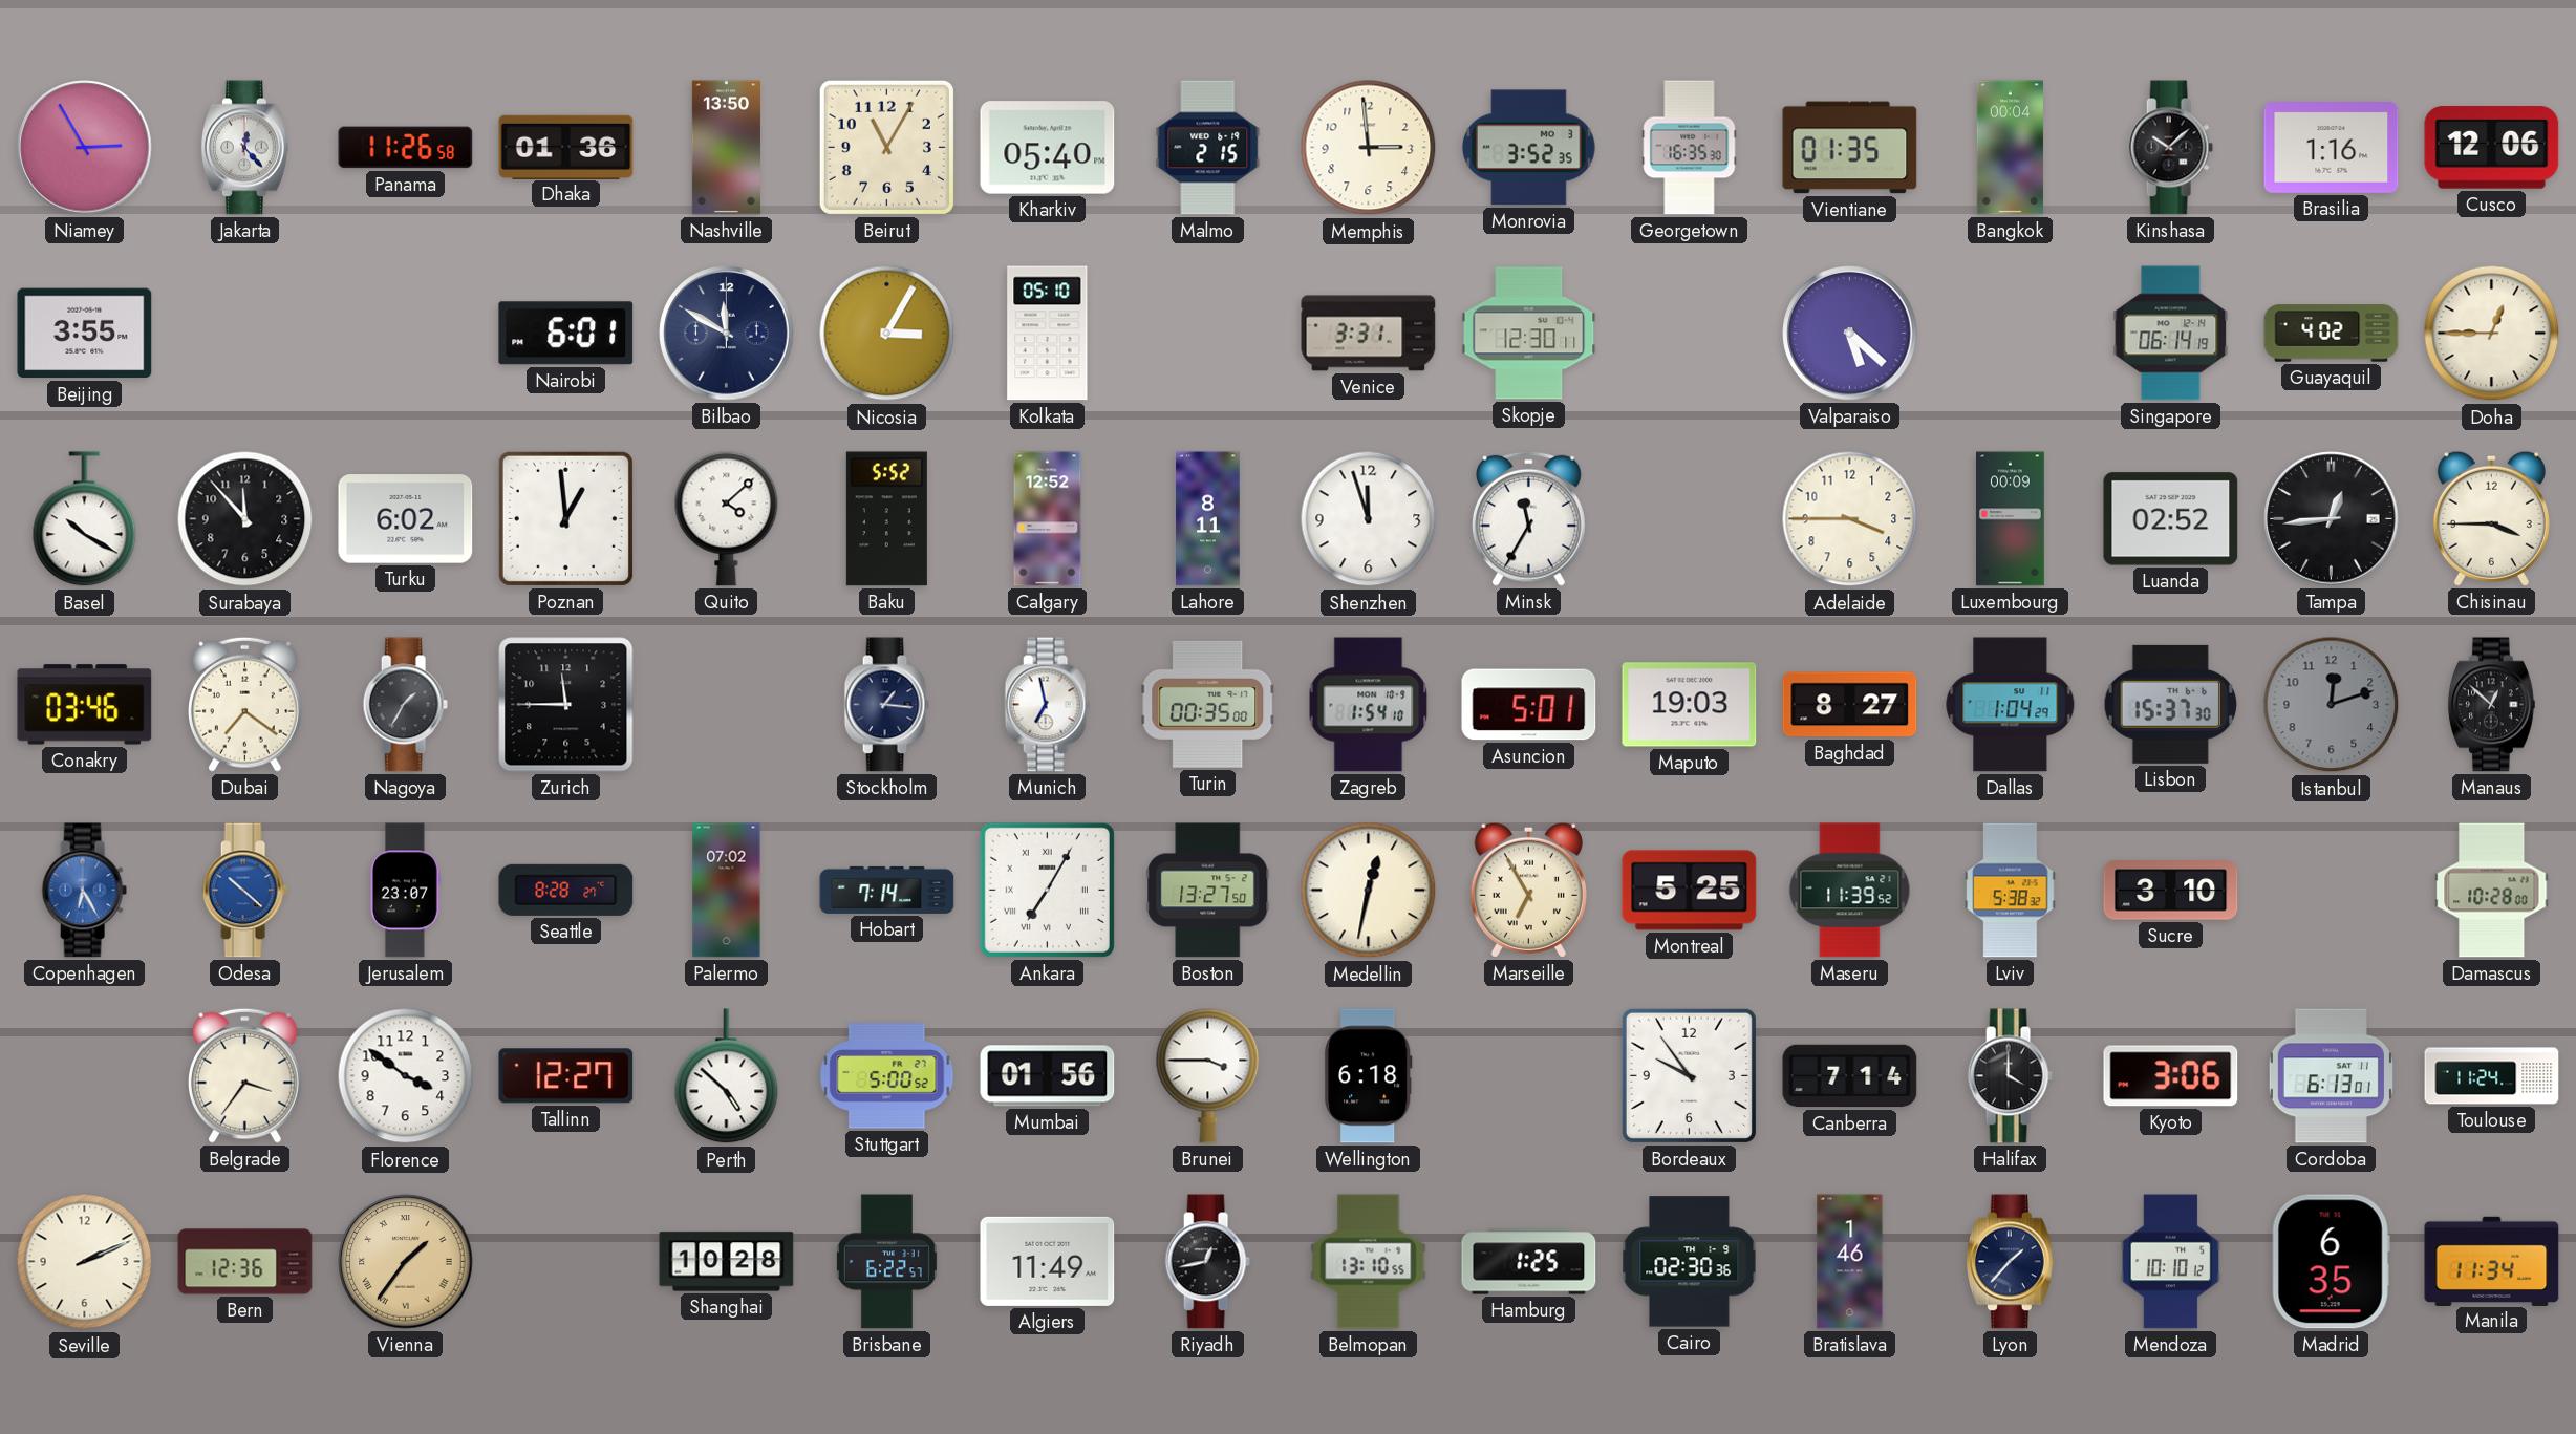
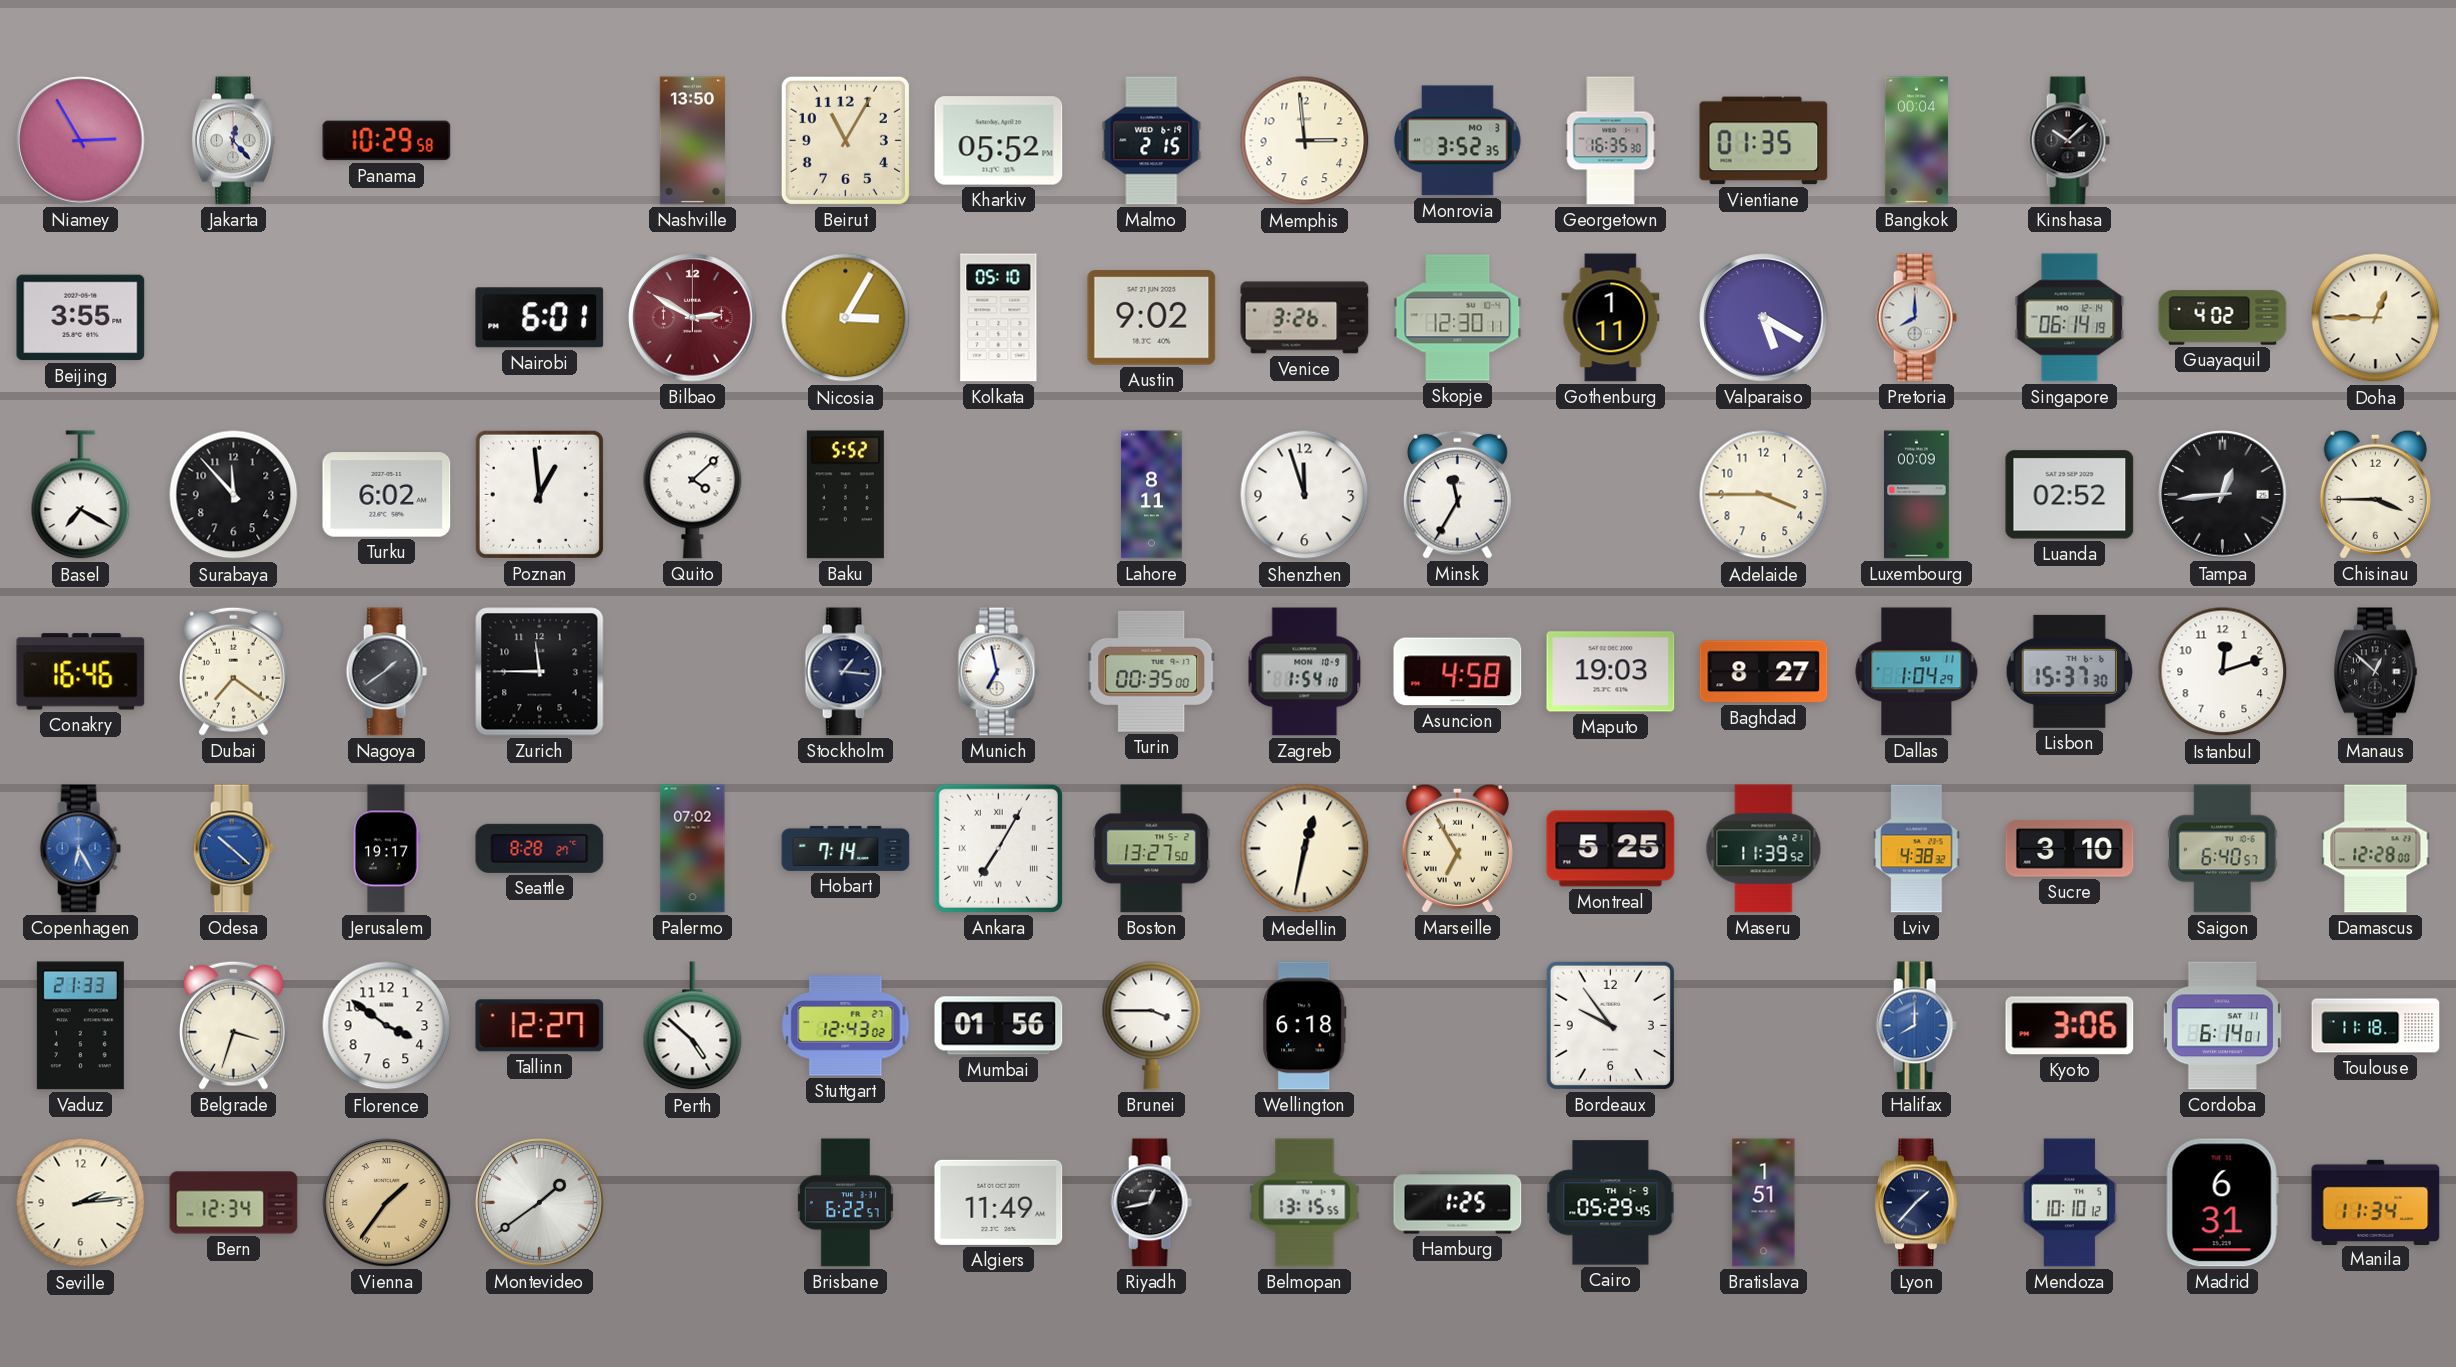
Panama: 11:26 -> 10:29
Dhaka: 01:36 -> none
Kharkiv: 05:40 -> 05:52
Brasilia: 1:16 -> none
Cusco: 12:06 -> none
Bilbao: 11:50 -> 2:50
Bilbao dial: navy -> burgundy
Austin: none -> 9:02
Venice: 3:31 -> 3:26
Gothenburg: none -> 1:11
Valparaiso: 5:22 -> 5:20
Pretoria: none -> 8:00
Basel: 10:20 -> 7:20
Calgary: 12:52 -> none
Conakry: 03:46 -> 16:46
Nagoya: 1:35 -> 1:39
Asuncion: 5:01 -> 4:58
Istanbul dial: grey -> white
Jerusalem: 23:07 -> 19:17
Lviv: 5:38 -> 4:38
Saigon: none -> 6:40
Damascus: 10:28 -> 12:28
Vaduz: none -> 21:33
Belgrade: 3:36 -> 3:33
Stuttgart: 5:00 -> 12:43
Canberra: 7:14 -> none
Halifax: 4:00 -> 8:00
Halifax dial: black -> blue
Cordoba: 6:13 -> 6:14
Toulouse: 11:24 -> 11:18
Seville: 2:11 -> 2:14
Bern: 12:36 -> 12:34
Montevideo: none -> 1:39
Shanghai: 10:28 -> none
Belmopan: 13:10 -> 13:15
Cairo: 02:30 -> 05:29
Bratislava: 1:46 -> 1:51
Madrid: 6:35 -> 6:31
